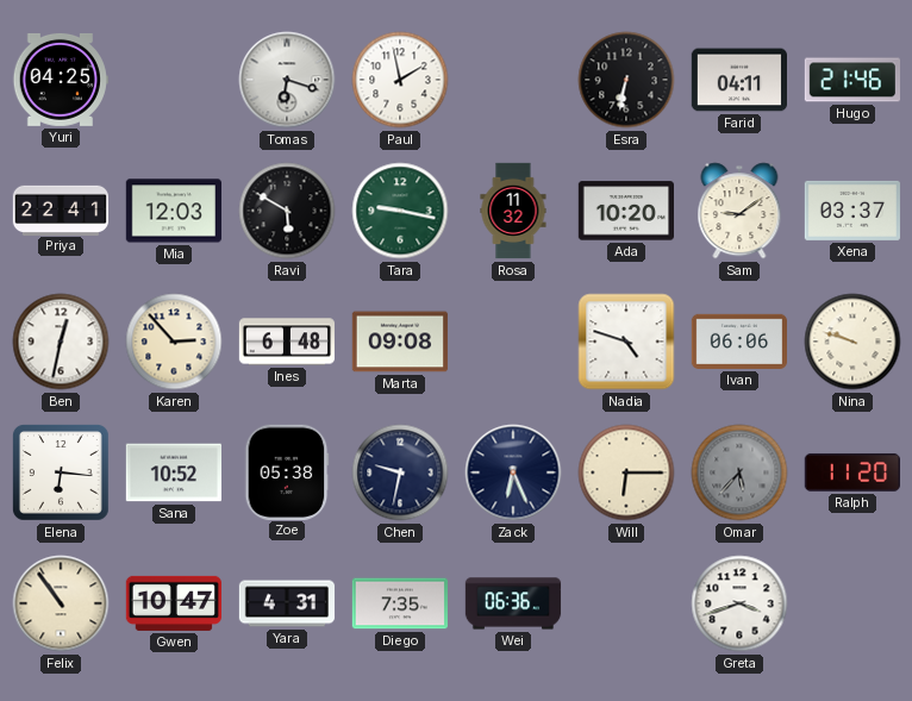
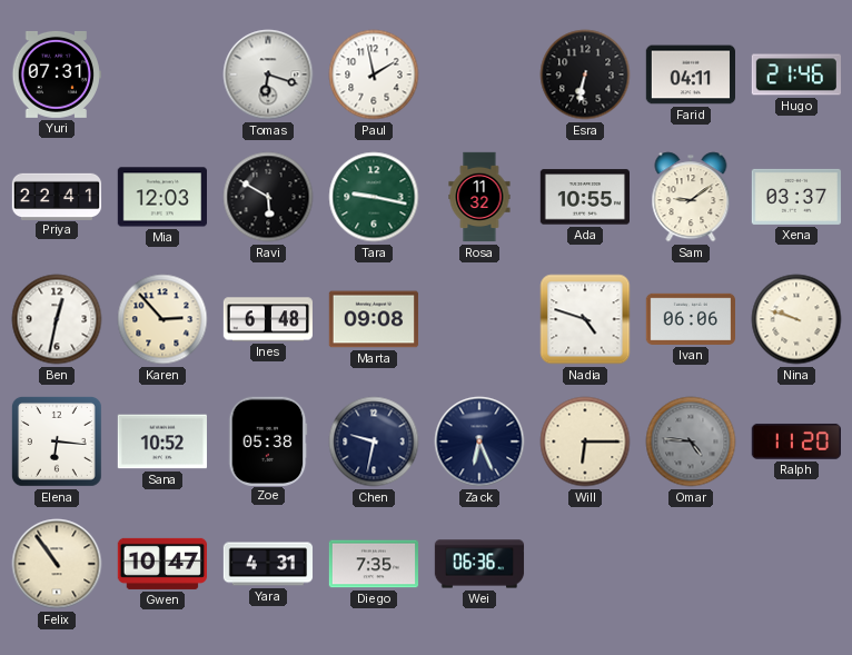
Yuri: 04:25 -> 07:31
Ada: 10:20 -> 10:55
Omar: 5:37 -> 4:46
Greta: 3:42 -> none
